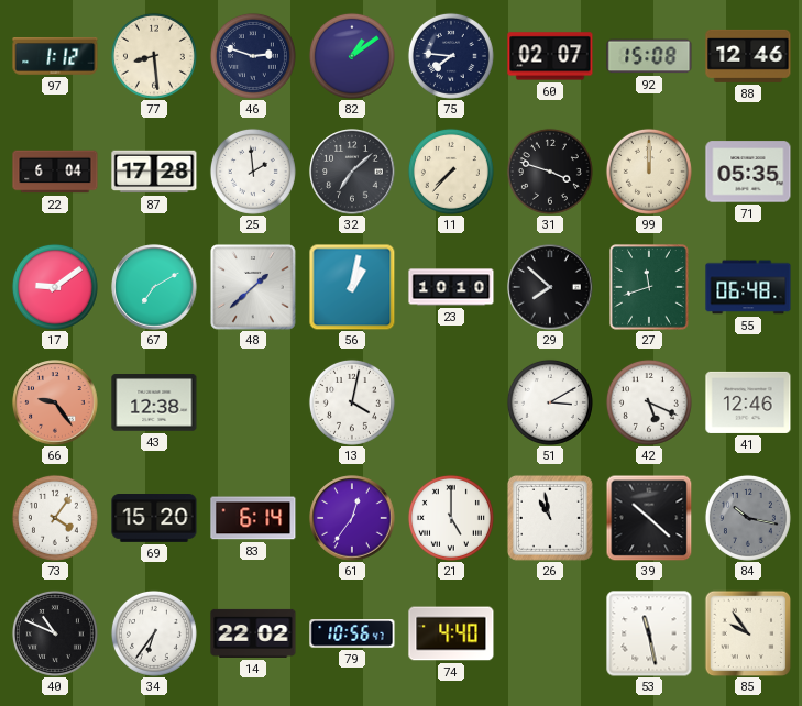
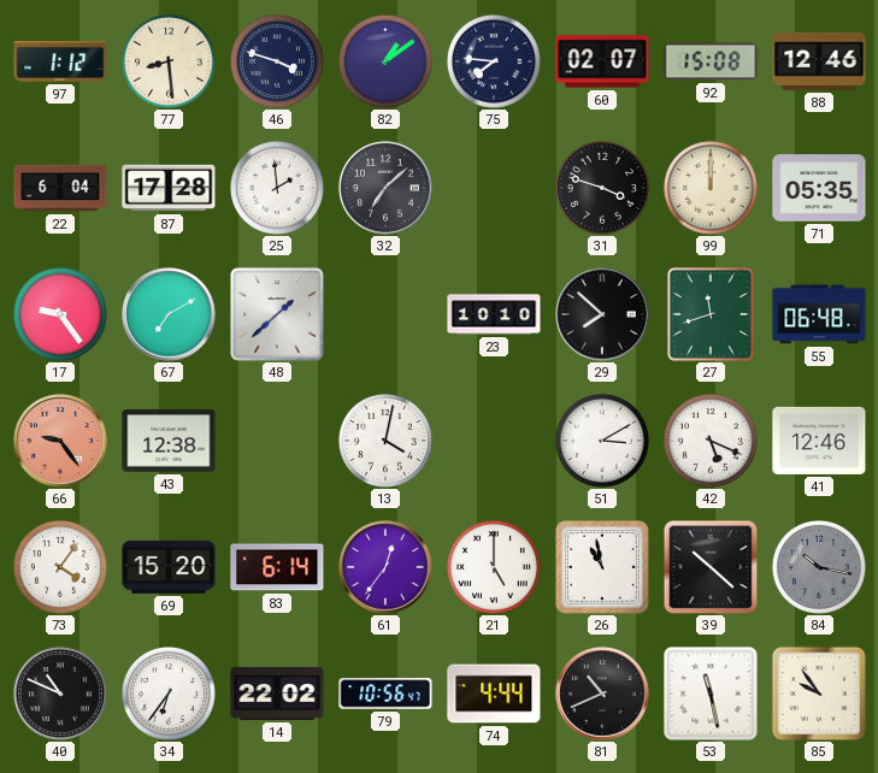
46: 2:48 -> 3:48
11: 7:37 -> none
17: 9:09 -> 9:24
56: 1:02 -> none
74: 4:40 -> 4:44
81: none -> 10:41
